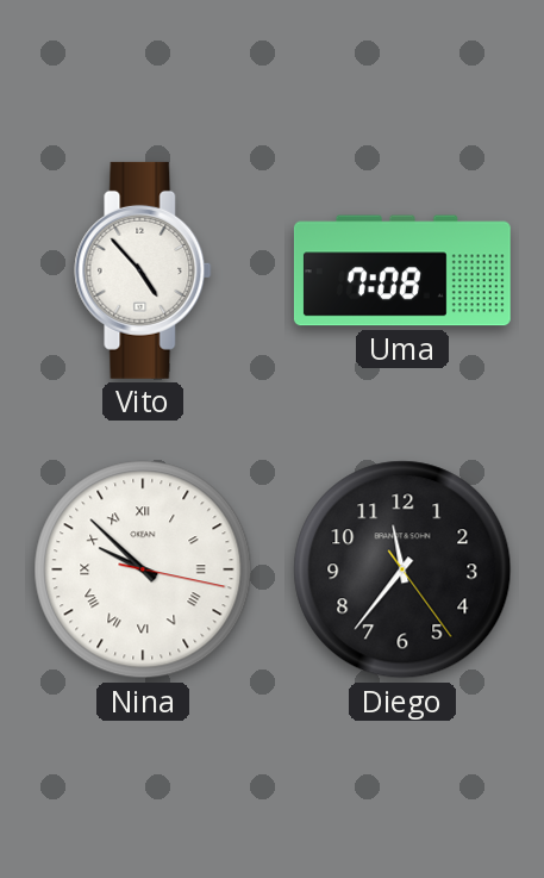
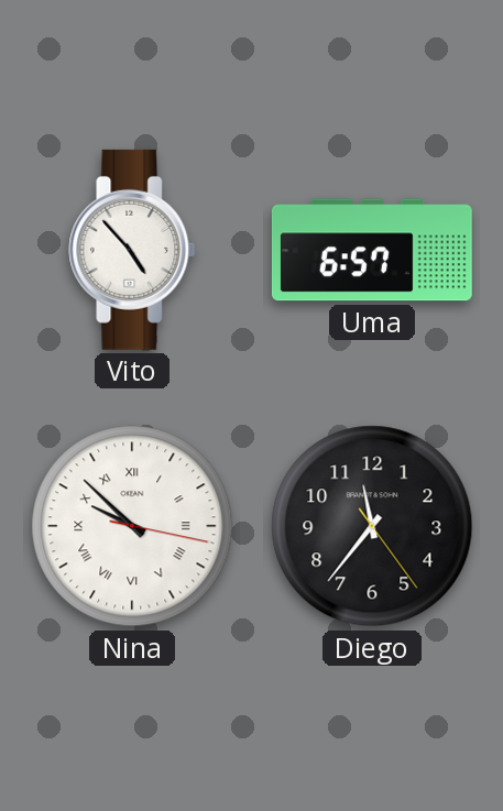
Uma: 7:08 -> 6:57
